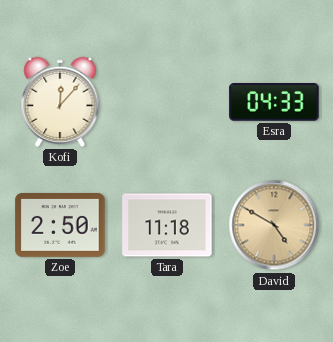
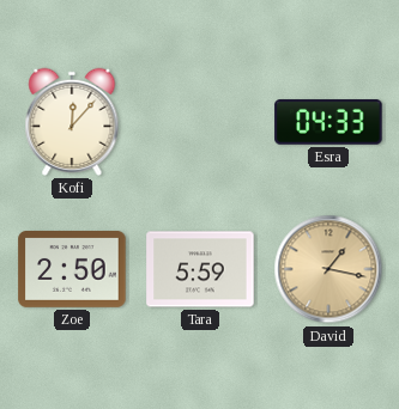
Tara: 11:18 -> 5:59
David: 4:50 -> 1:17
